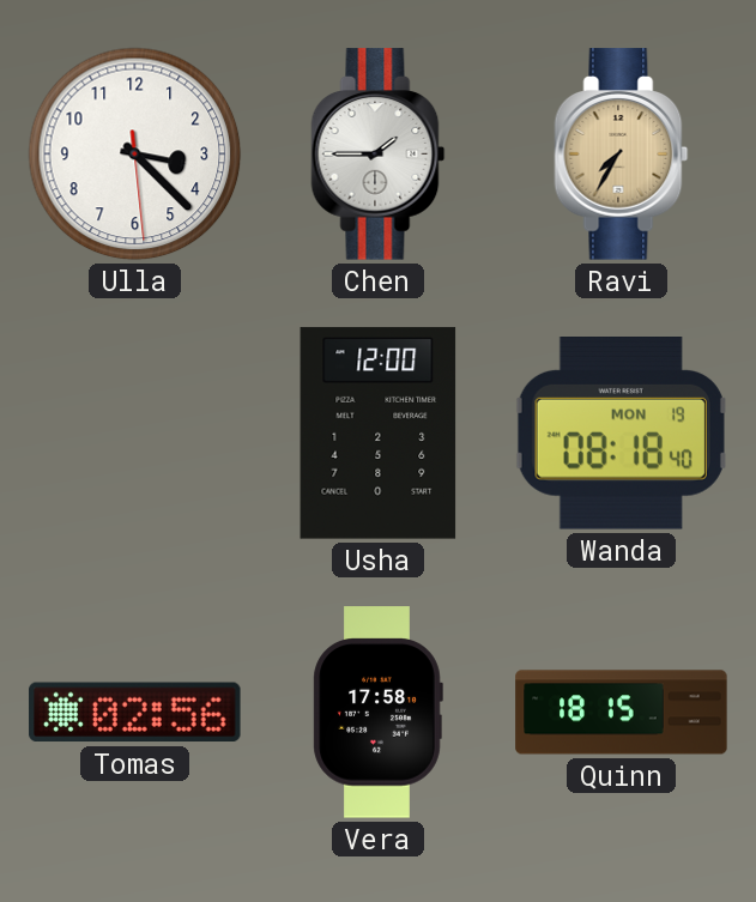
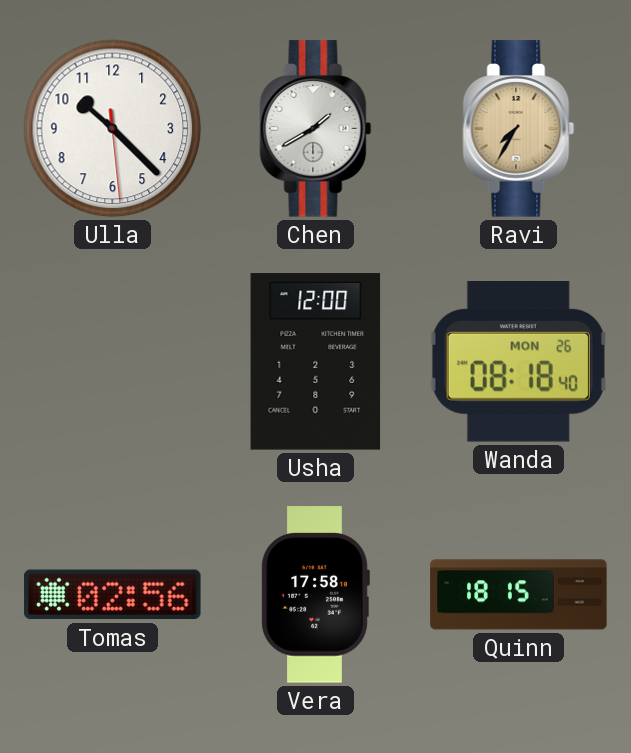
Ulla: 3:22 -> 10:22
Chen: 1:45 -> 1:40
Wanda date: MON 19 -> MON 26
